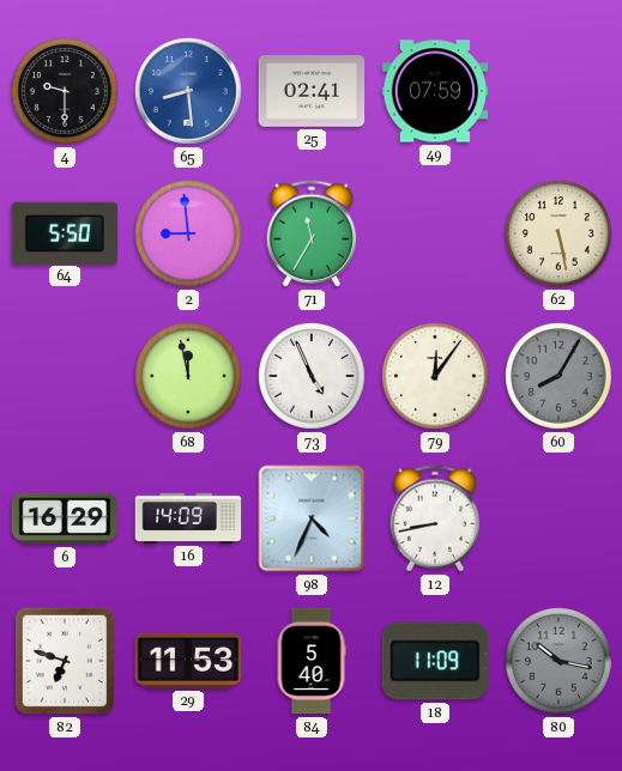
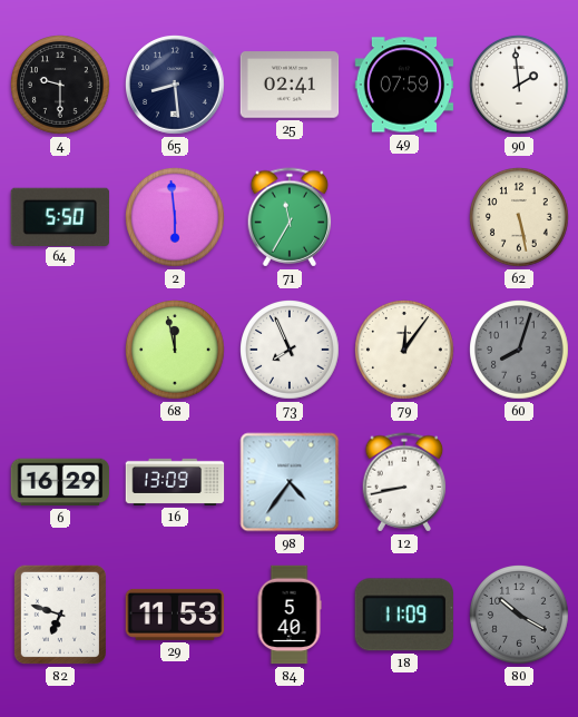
65 dial: blue -> navy
90: none -> 1:59
2: 8:59 -> 5:59
73: 4:56 -> 7:56
60: 8:05 -> 8:03
16: 14:09 -> 13:09
98: 4:34 -> 4:36
80: 10:17 -> 10:20
